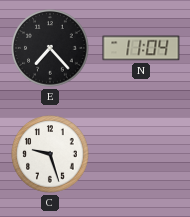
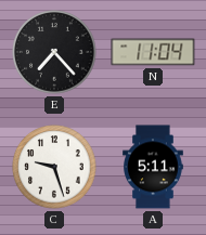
A: none -> 5:11
